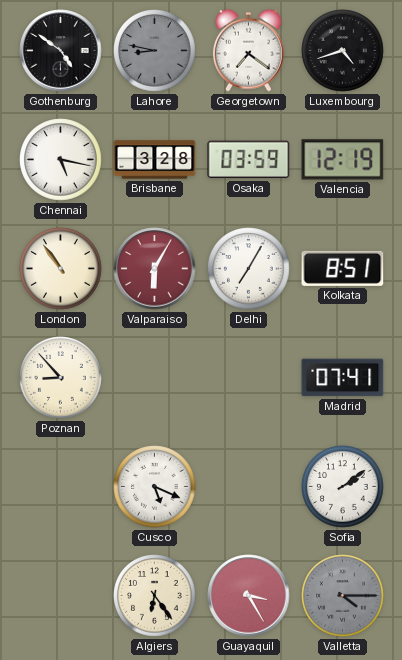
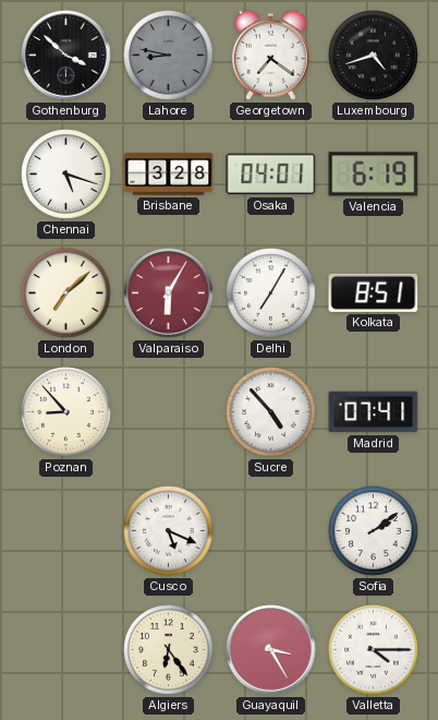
Gothenburg: 4:51 -> 3:52
Chennai: 5:17 -> 5:18
Osaka: 03:59 -> 04:01
Valencia: 12:19 -> 6:19
London: 10:54 -> 7:08
Sucre: none -> 4:53
Valletta dial: grey -> white
